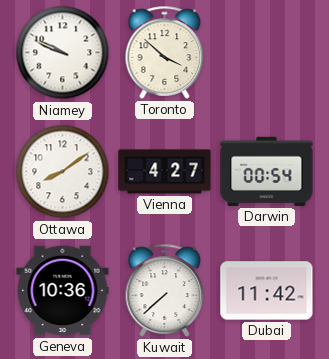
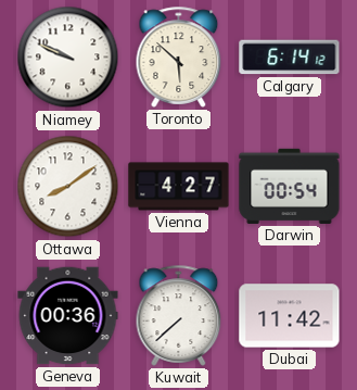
Toronto: 3:52 -> 5:52
Calgary: none -> 6:14
Geneva: 10:36 -> 00:36
